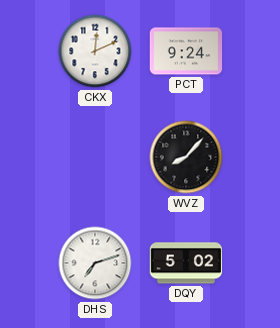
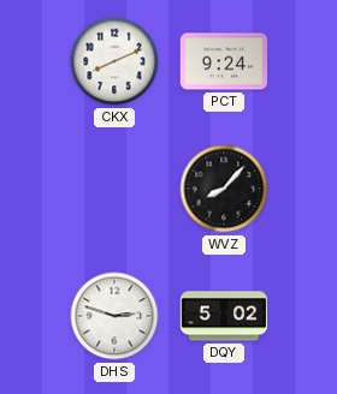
CKX: 12:11 -> 8:11
DHS: 7:12 -> 2:48
